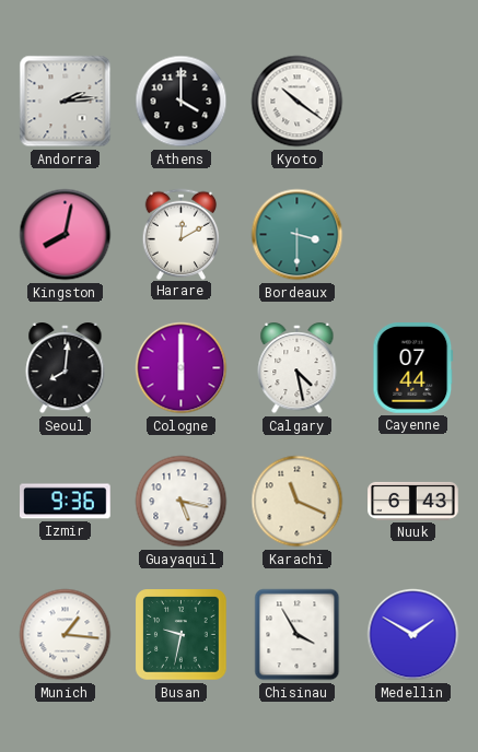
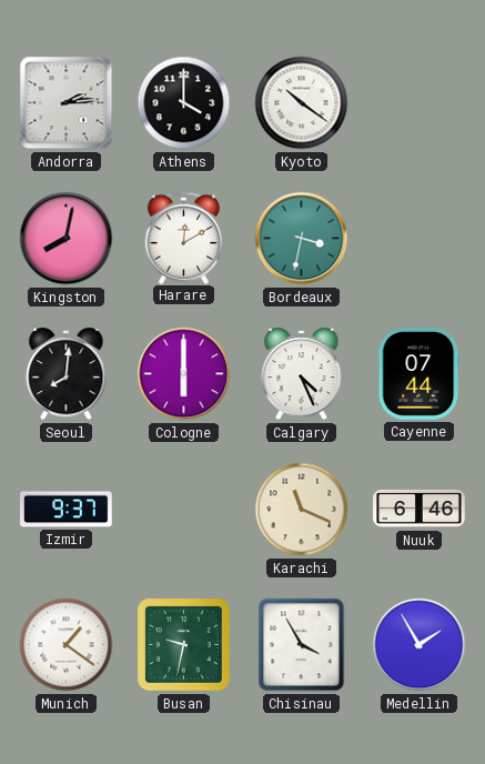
Bordeaux: 3:30 -> 3:32
Calgary: 4:28 -> 4:26
Izmir: 9:36 -> 9:37
Guayaquil: 5:17 -> none
Nuuk: 6:43 -> 6:46
Munich: 1:16 -> 1:21
Medellin: 1:50 -> 1:55
